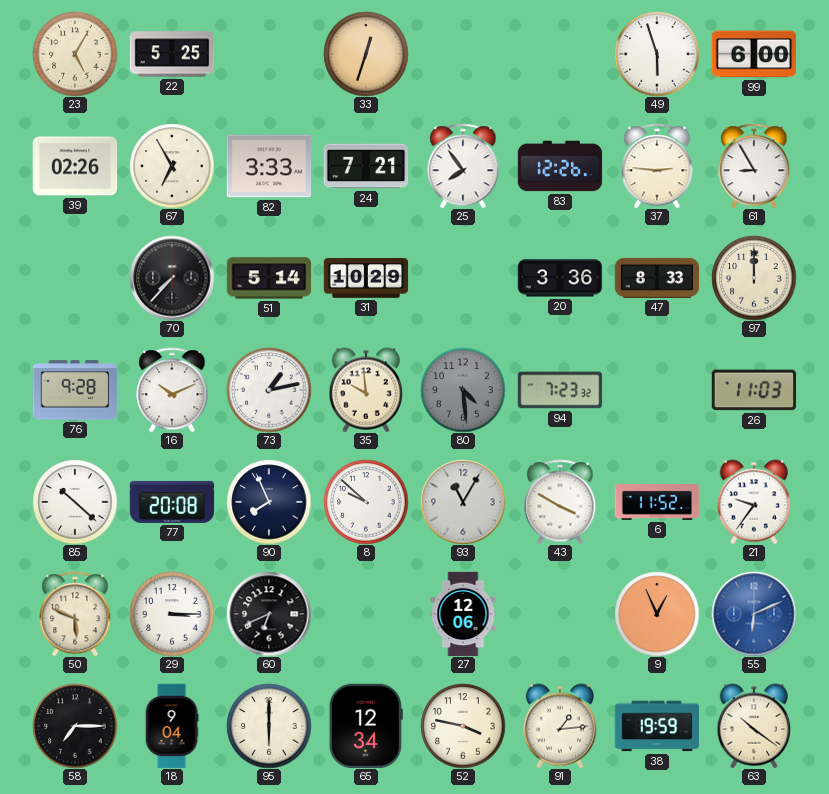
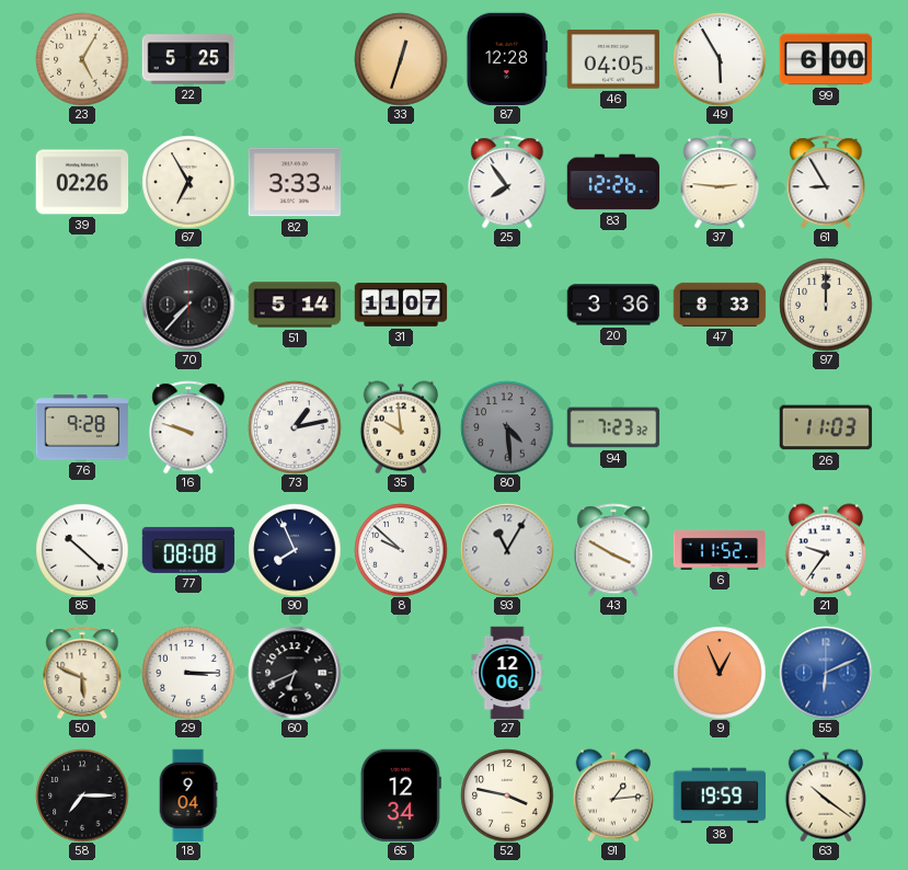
87: none -> 12:28
46: none -> 04:05
49: 5:57 -> 5:55
24: 7:21 -> none
31: 10:29 -> 11:07
16: 10:11 -> 9:48
77: 20:08 -> 08:08
95: 6:00 -> none
